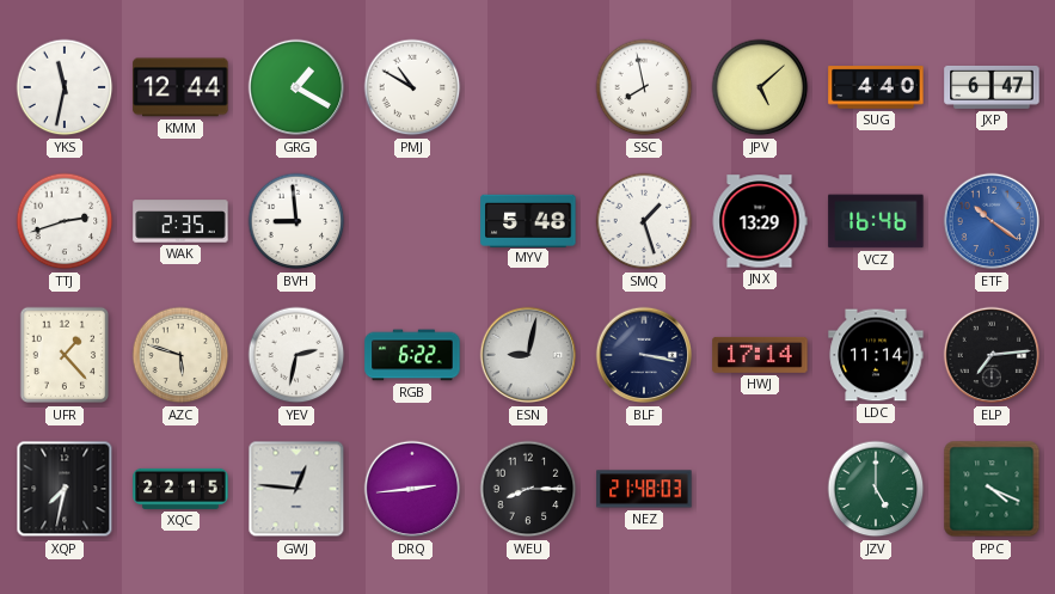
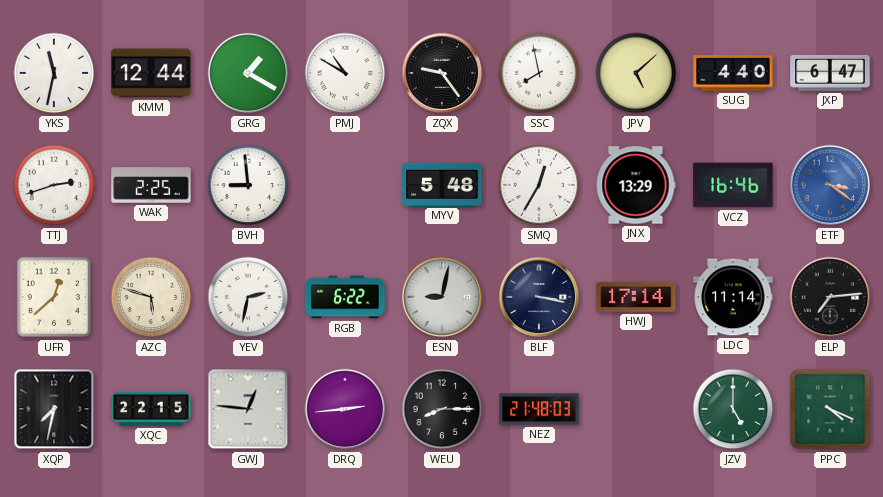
ZQX: none -> 9:24
WAK: 2:35 -> 2:25
SMQ: 1:27 -> 12:35
ETF: 10:21 -> 3:21
UFR: 1:23 -> 12:38
